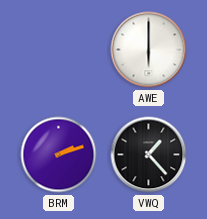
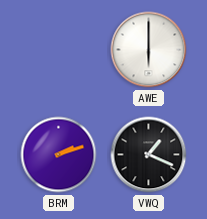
VWQ: 1:23 -> 1:19
